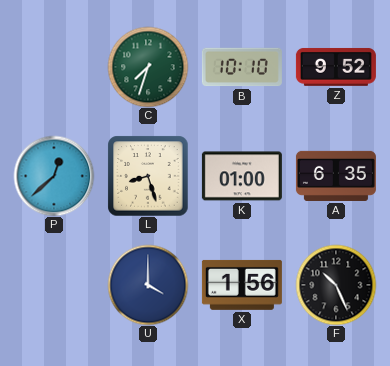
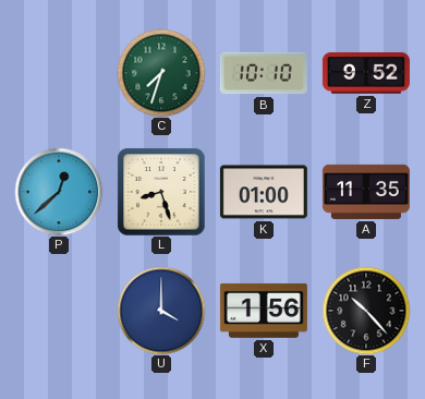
A: 6:35 -> 11:35
F: 10:26 -> 10:23
